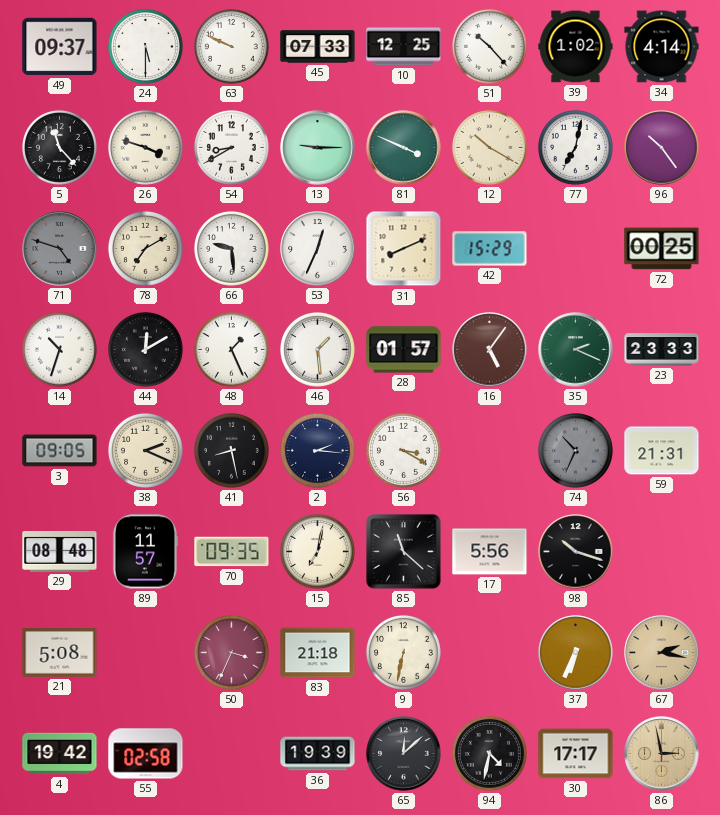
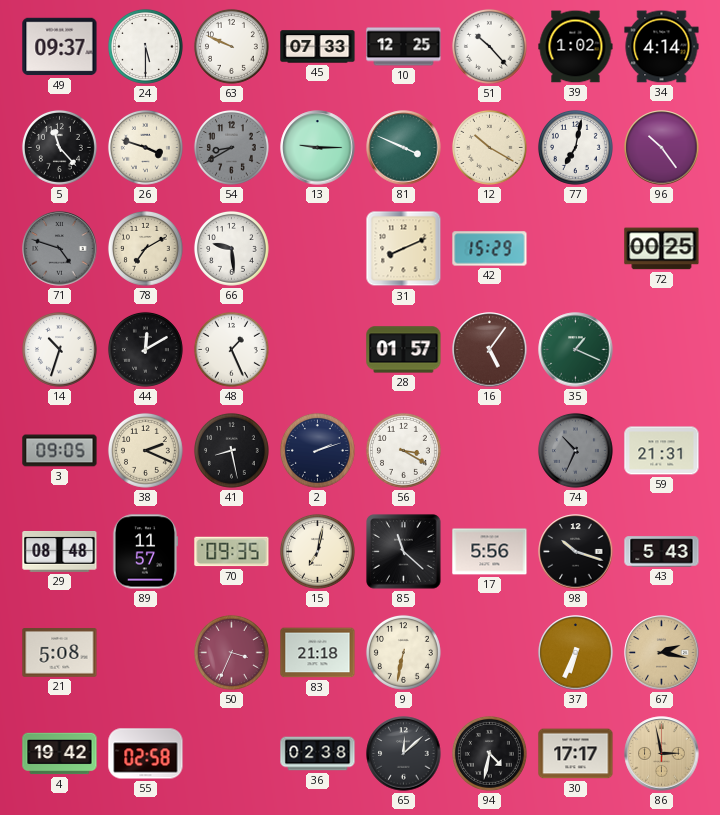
54 dial: white -> grey
53: 12:34 -> none
46: 1:29 -> none
35: 2:19 -> 1:19
23: 23:33 -> none
2: 2:16 -> 2:12
43: none -> 5:43
36: 19:39 -> 02:38
